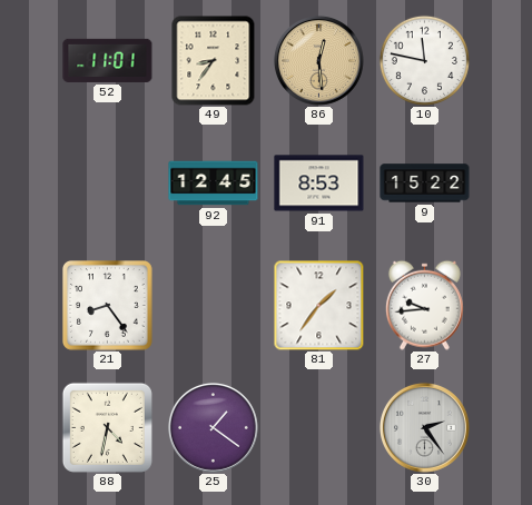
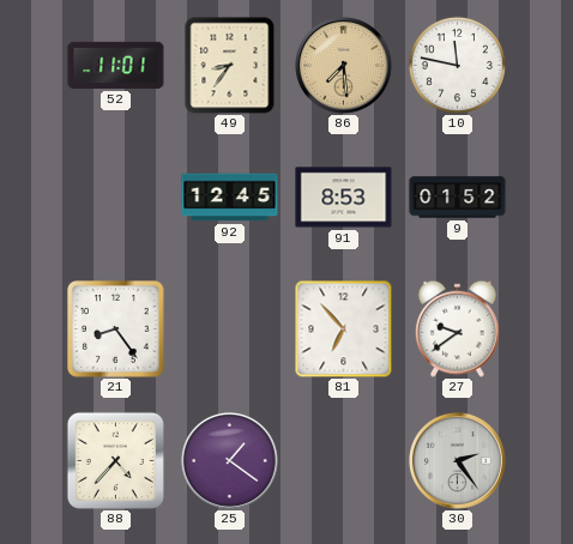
86: 12:29 -> 7:29
9: 15:22 -> 01:52
81: 1:36 -> 6:53
27: 9:44 -> 9:39
88: 4:32 -> 4:37
